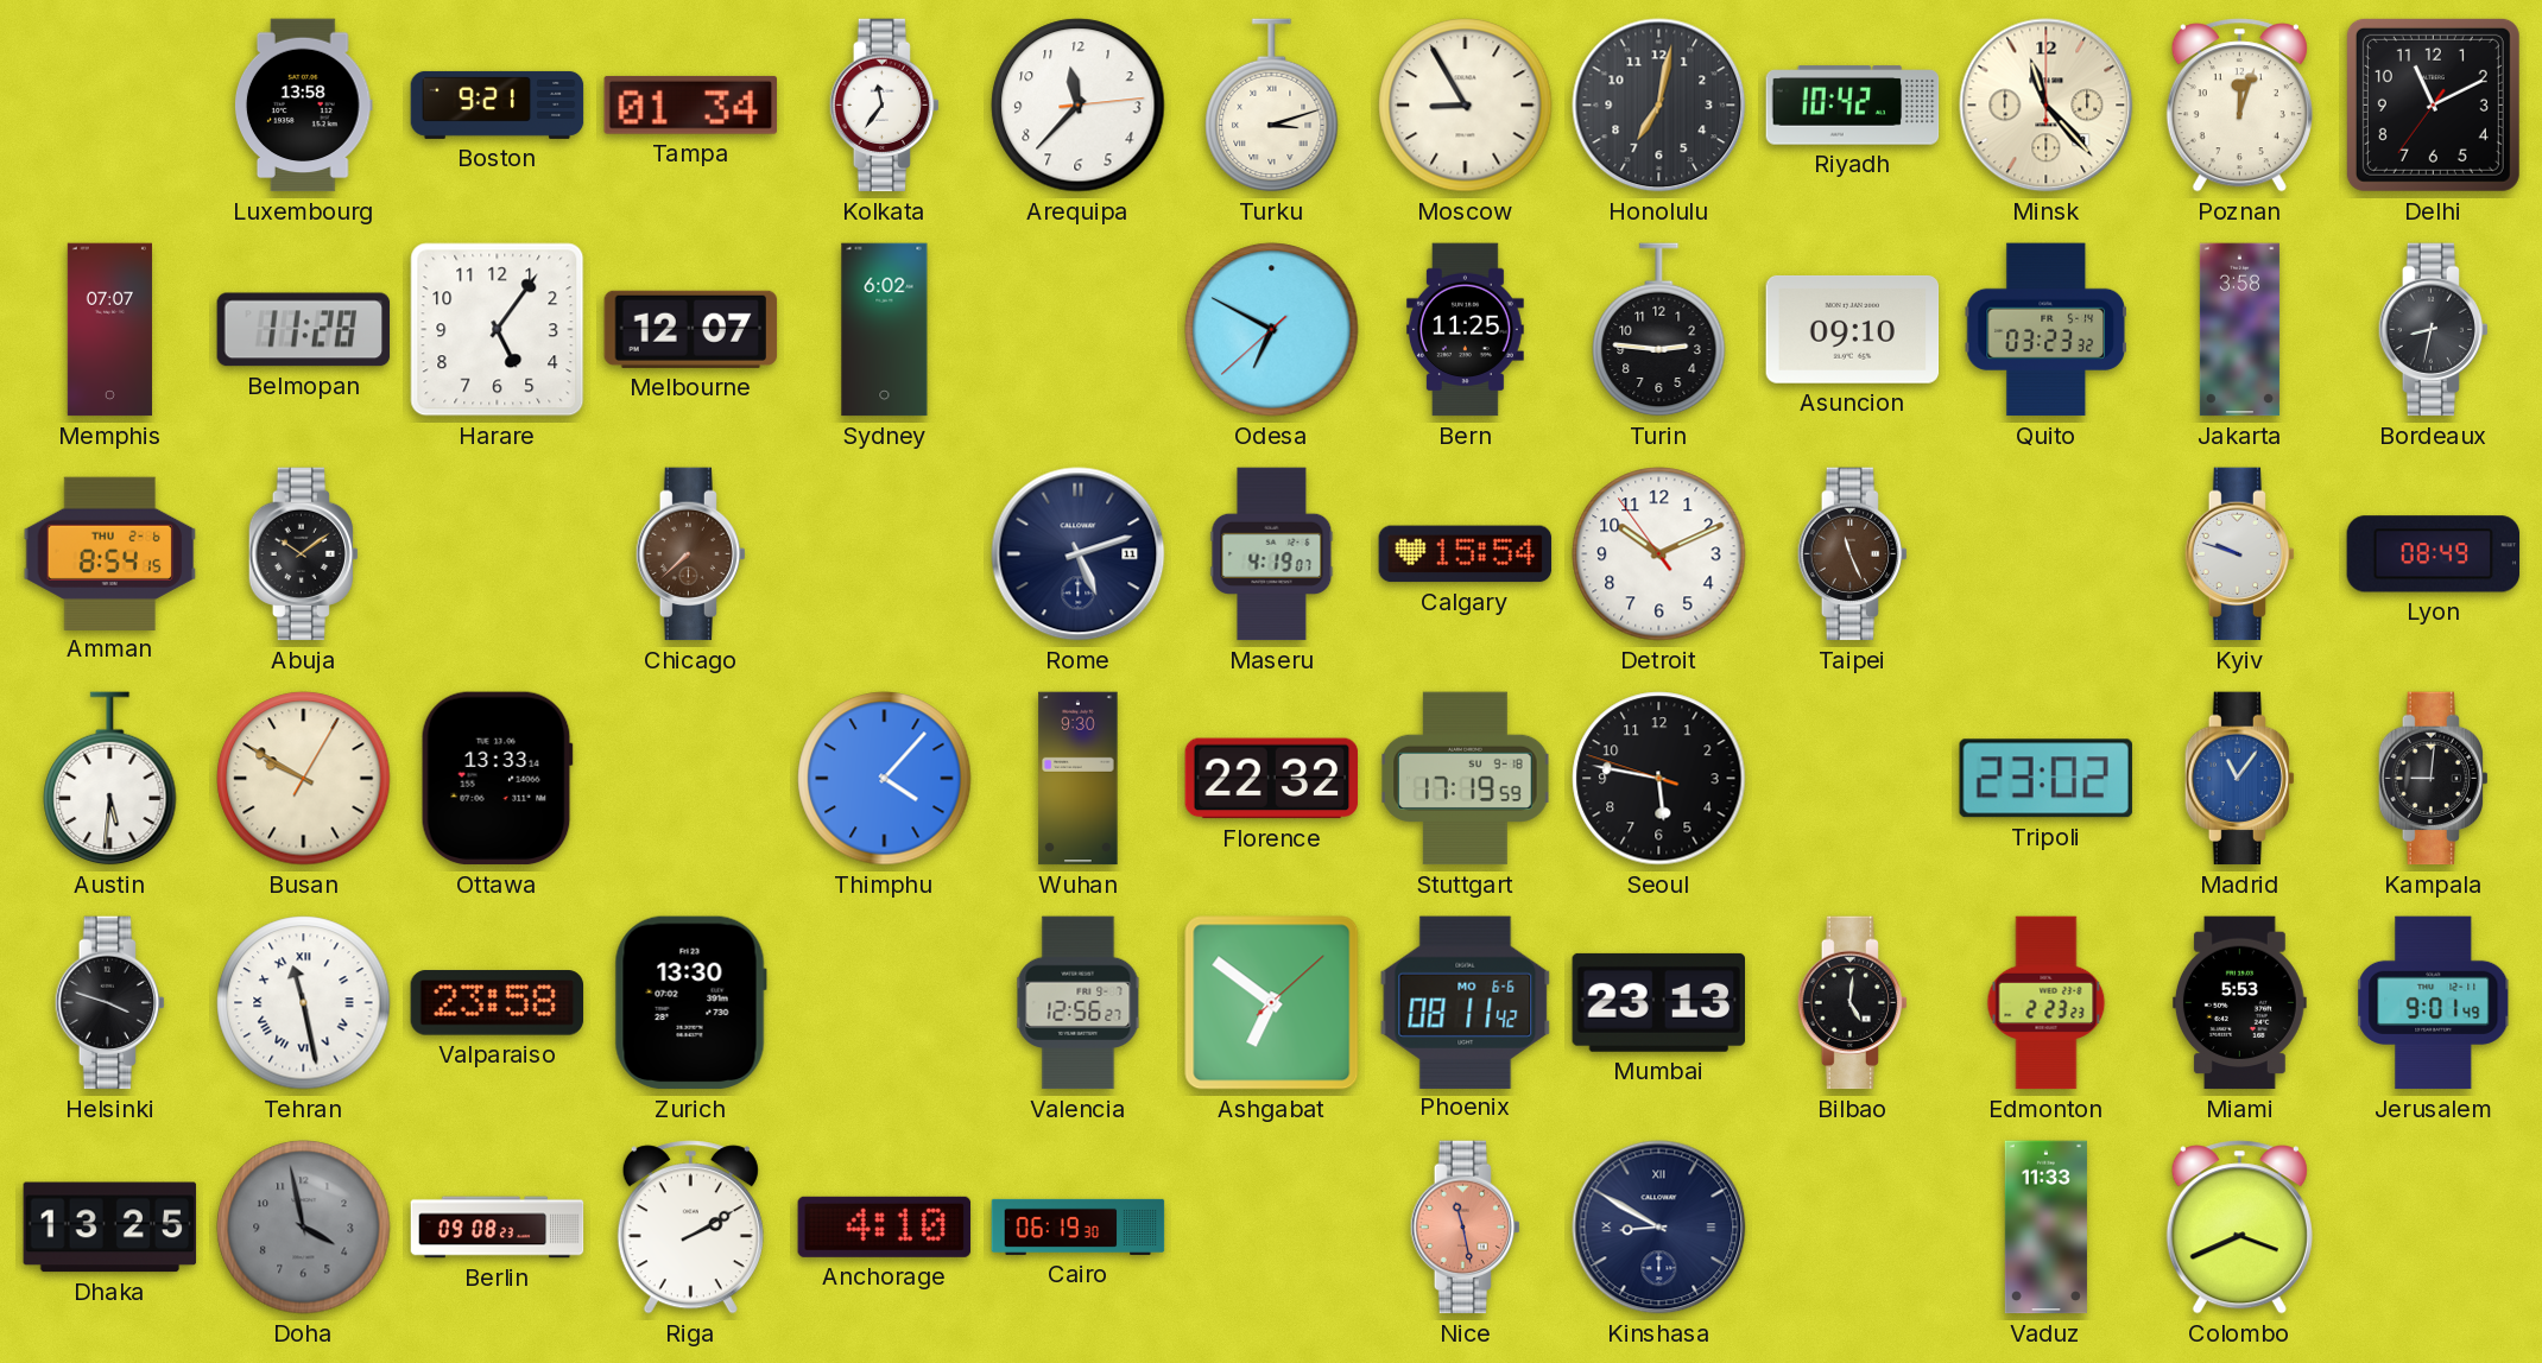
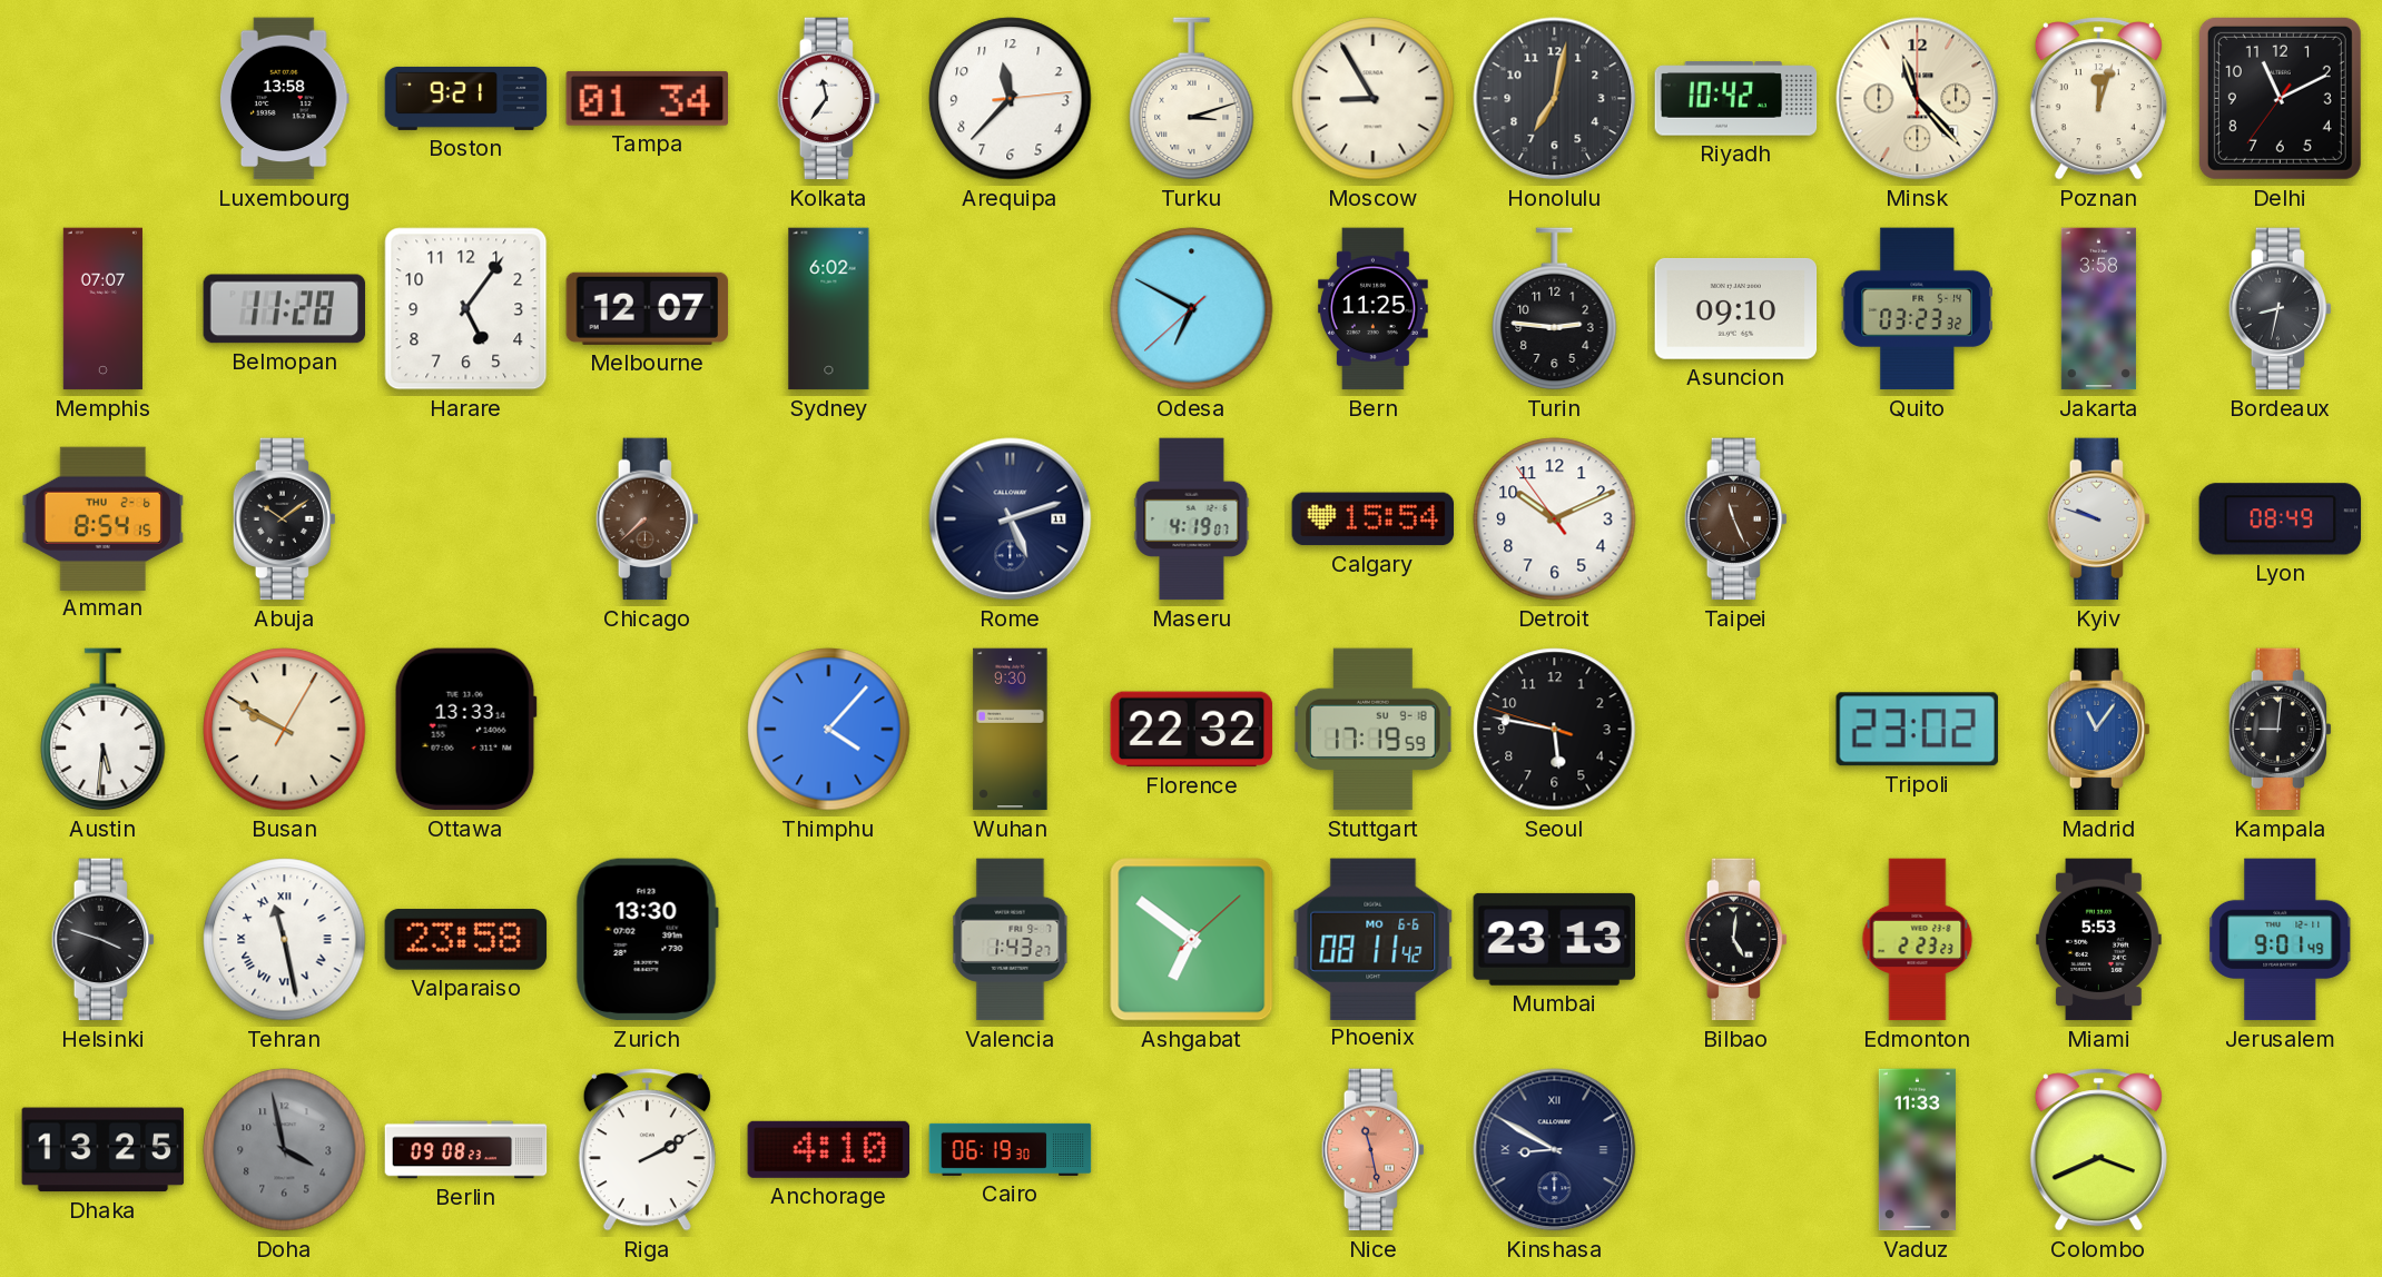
Valencia: 12:56 -> 1:43
